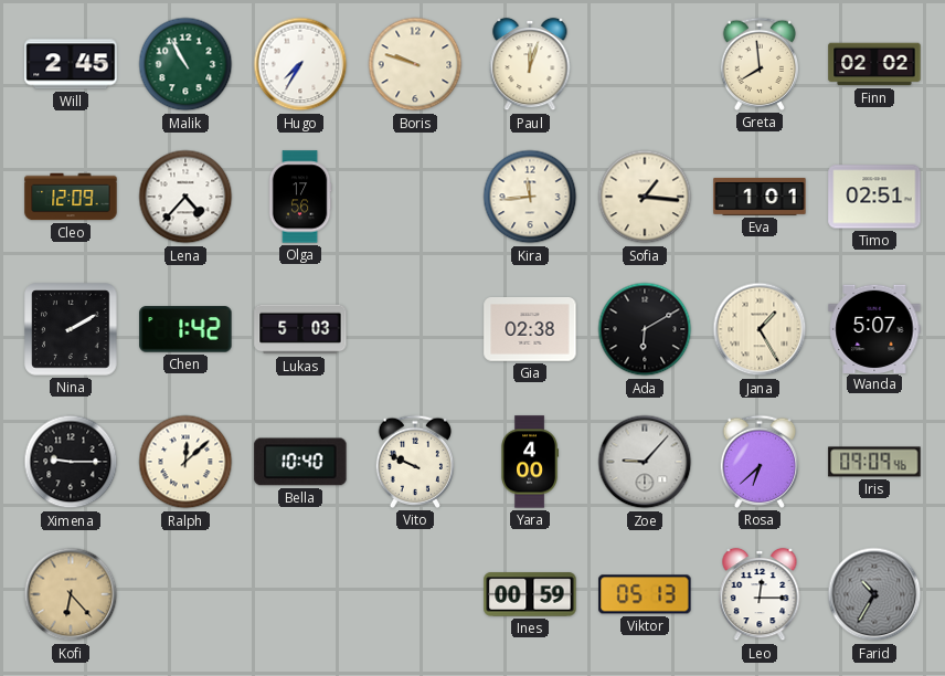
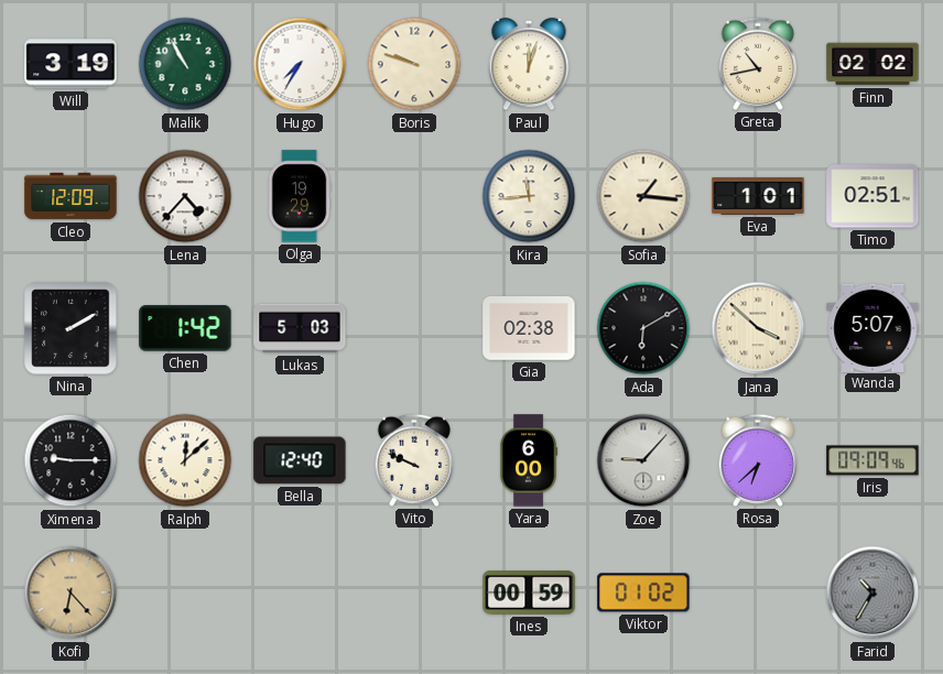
Will: 2:45 -> 3:19
Greta: 7:59 -> 10:43
Olga: 17:56 -> 19:29
Jana: 1:25 -> 3:52
Bella: 10:40 -> 12:40
Yara: 4:00 -> 6:00
Viktor: 05:13 -> 01:02
Leo: 12:15 -> none
